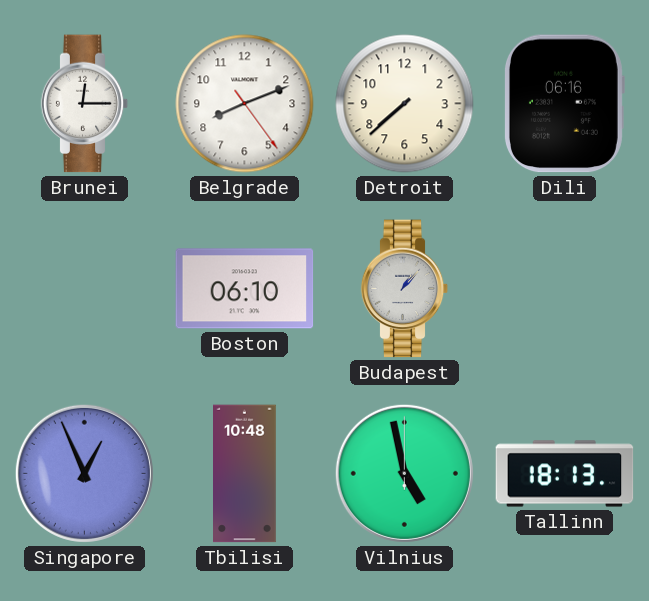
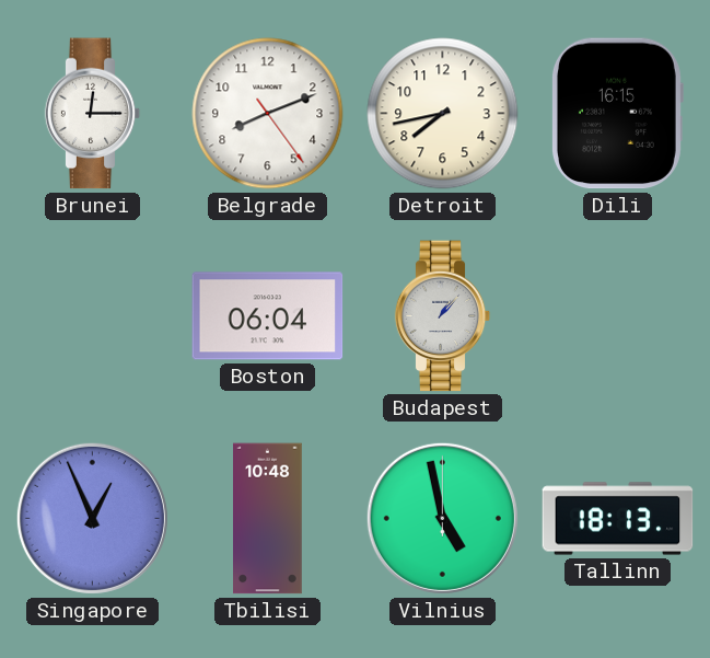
Detroit: 7:38 -> 7:43
Dili: 06:16 -> 16:15
Boston: 06:10 -> 06:04
